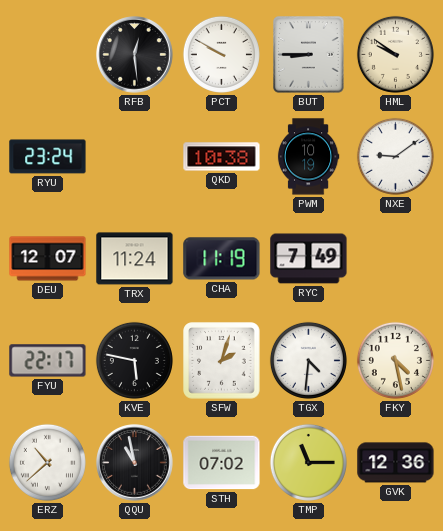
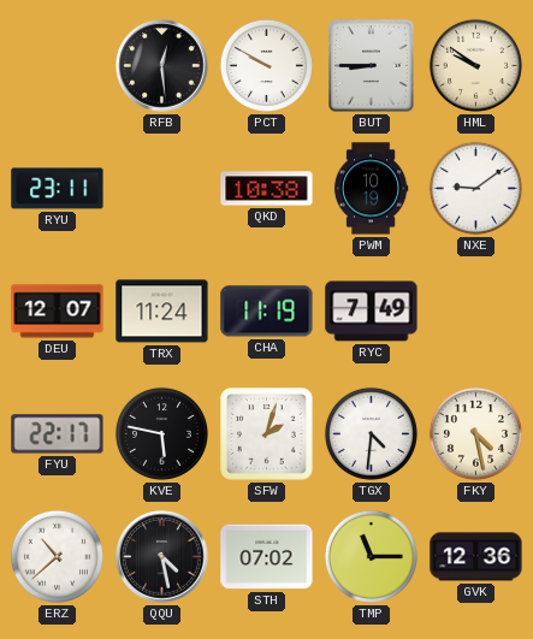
RYU: 23:24 -> 23:11
QQU: 10:58 -> 4:28
